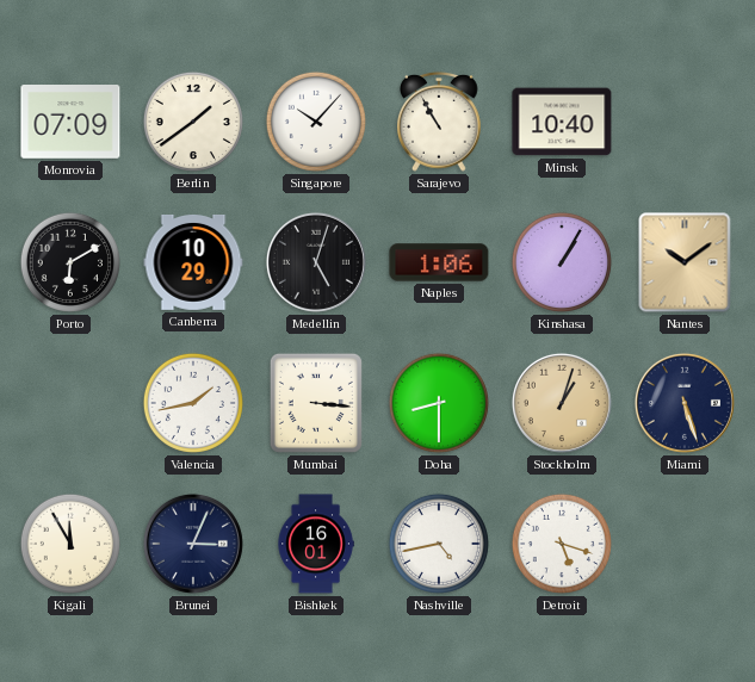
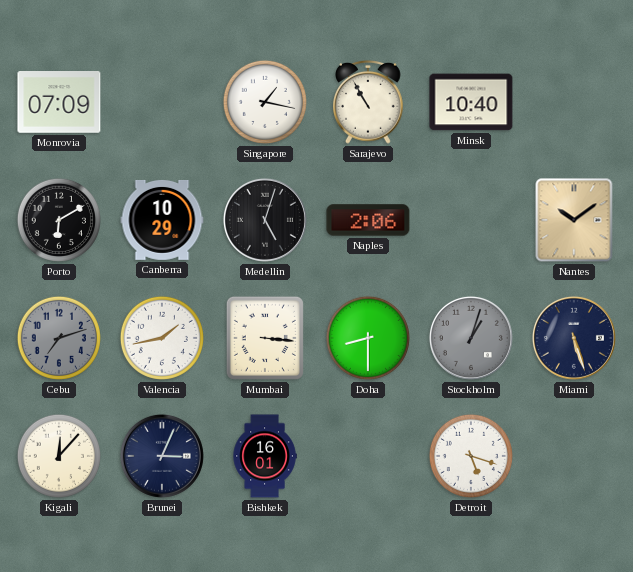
Berlin: 1:39 -> none
Singapore: 10:07 -> 1:17
Naples: 1:06 -> 2:06
Kinshasa: 1:05 -> none
Cebu: none -> 7:12
Stockholm dial: champagne -> grey
Kigali: 11:55 -> 12:07
Nashville: 4:43 -> none
